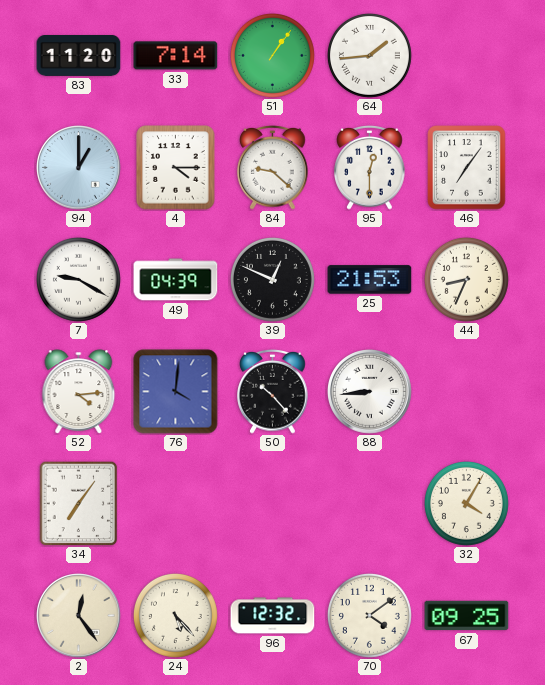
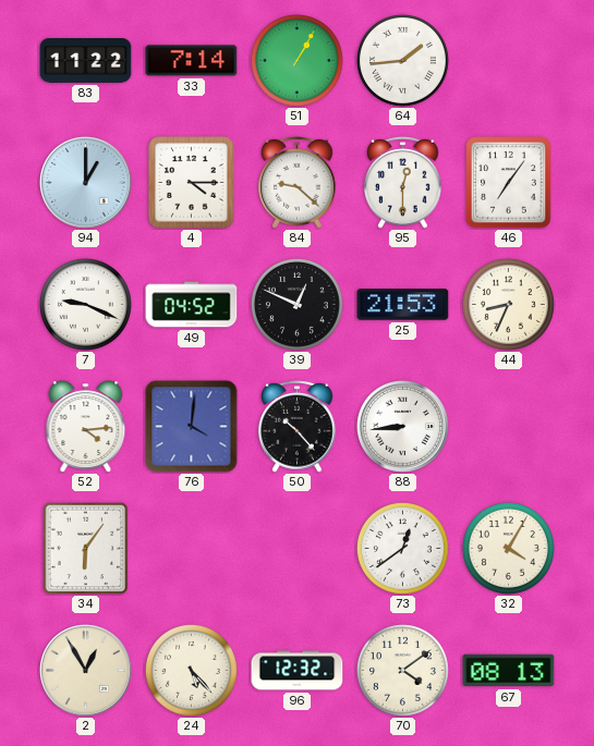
83: 11:20 -> 11:22
51: 1:06 -> 1:05
7: 9:20 -> 9:19
49: 04:39 -> 04:52
34: 7:06 -> 6:06
73: none -> 12:39
2: 12:24 -> 12:55
67: 09:25 -> 08:13
